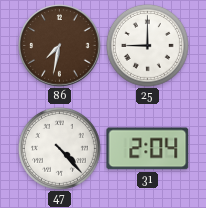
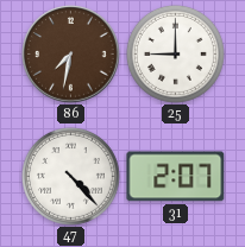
31: 2:04 -> 2:07
